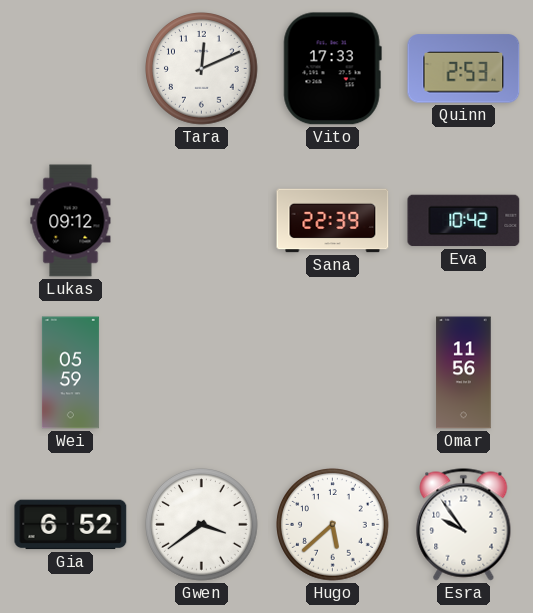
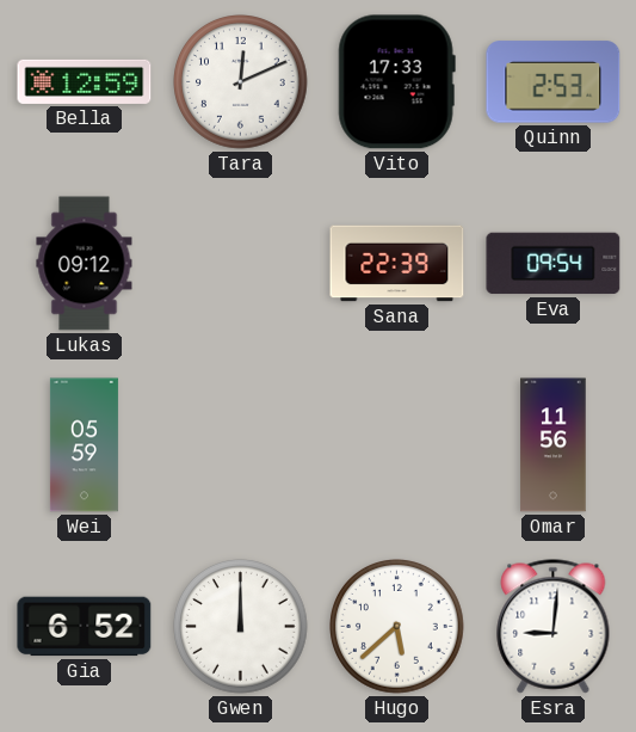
Bella: none -> 12:59
Eva: 10:42 -> 09:54
Gwen: 3:39 -> 12:00
Esra: 9:54 -> 9:01
